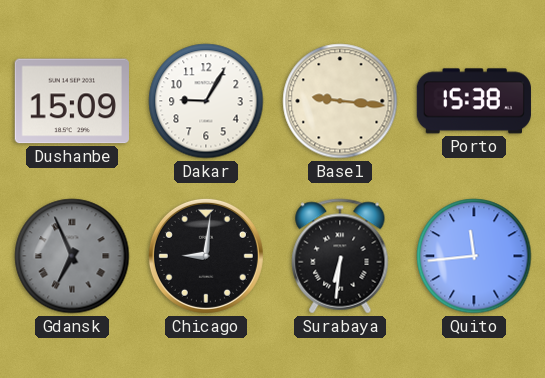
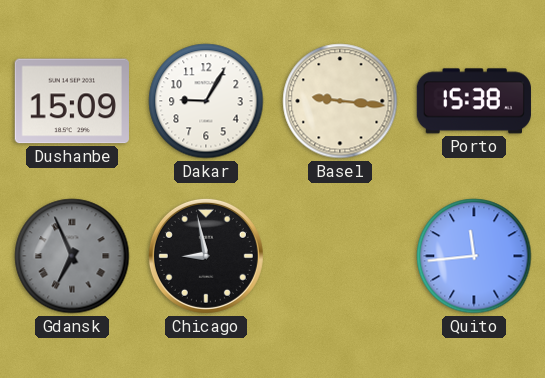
Chicago: 9:01 -> 8:58
Surabaya: 6:31 -> none
